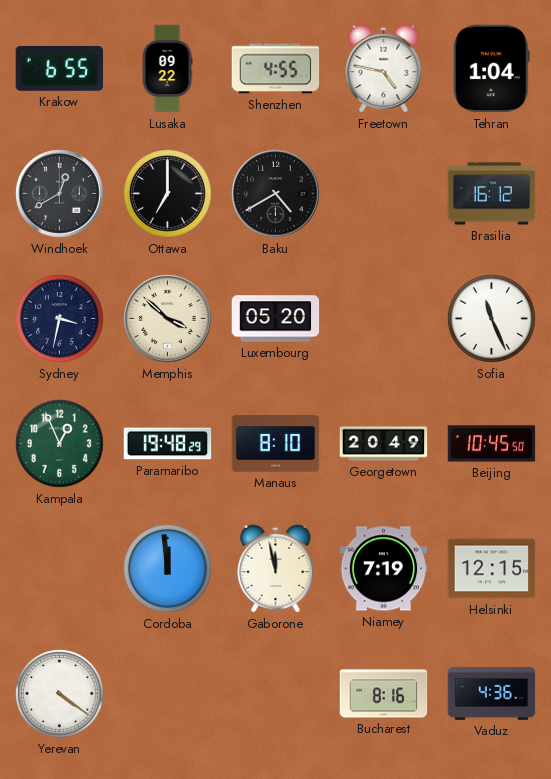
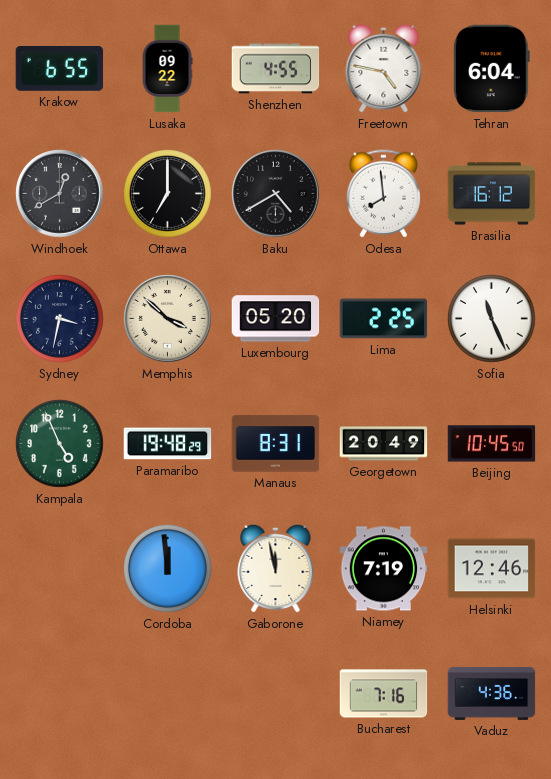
Tehran: 1:04 -> 6:04
Odesa: none -> 7:59
Lima: none -> 2:25
Kampala: 12:56 -> 4:56
Manaus: 8:10 -> 8:31
Helsinki: 12:15 -> 12:46
Yerevan: 4:21 -> none
Bucharest: 8:16 -> 7:16
